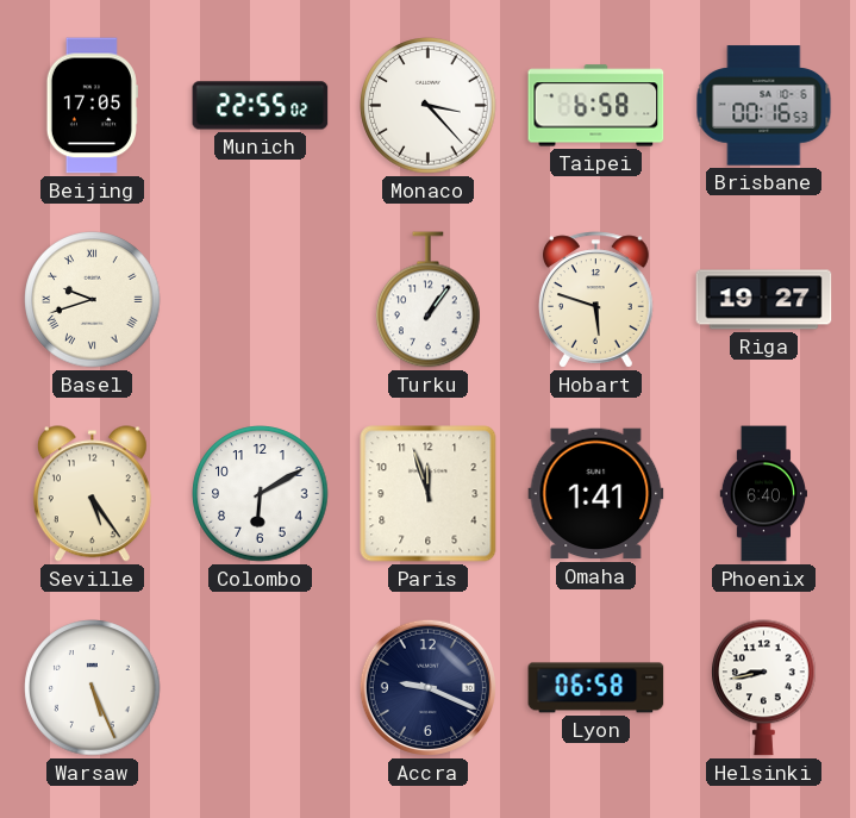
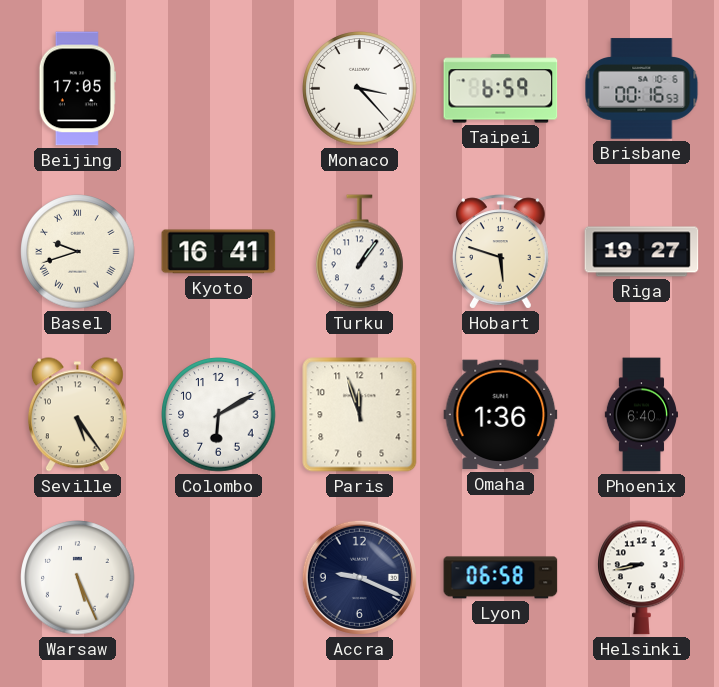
Munich: 22:55 -> none
Taipei: 6:58 -> 6:59
Kyoto: none -> 16:41
Omaha: 1:41 -> 1:36
